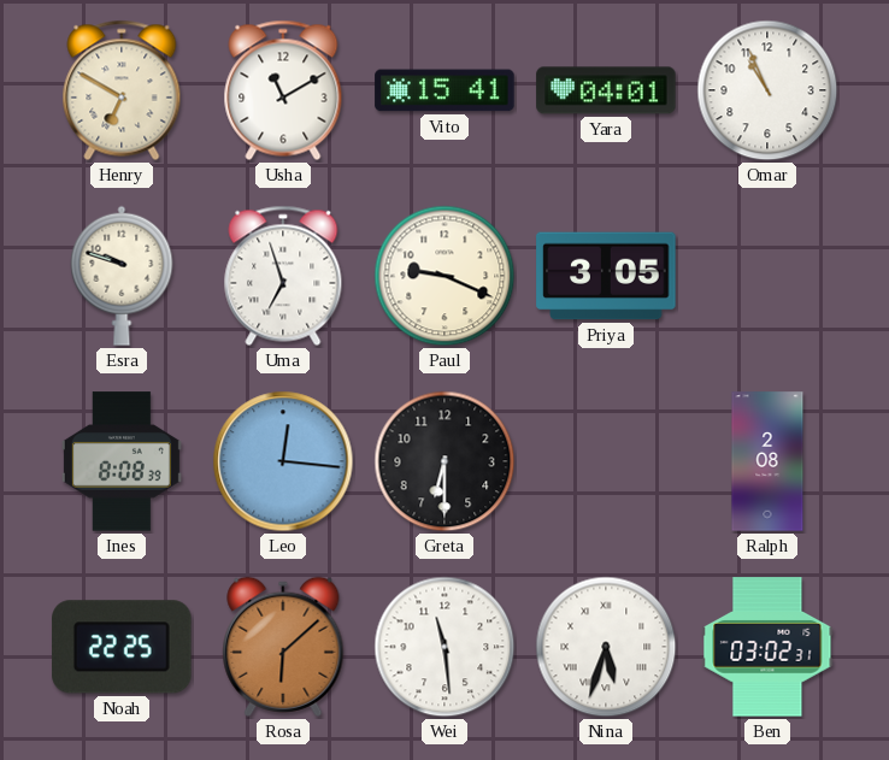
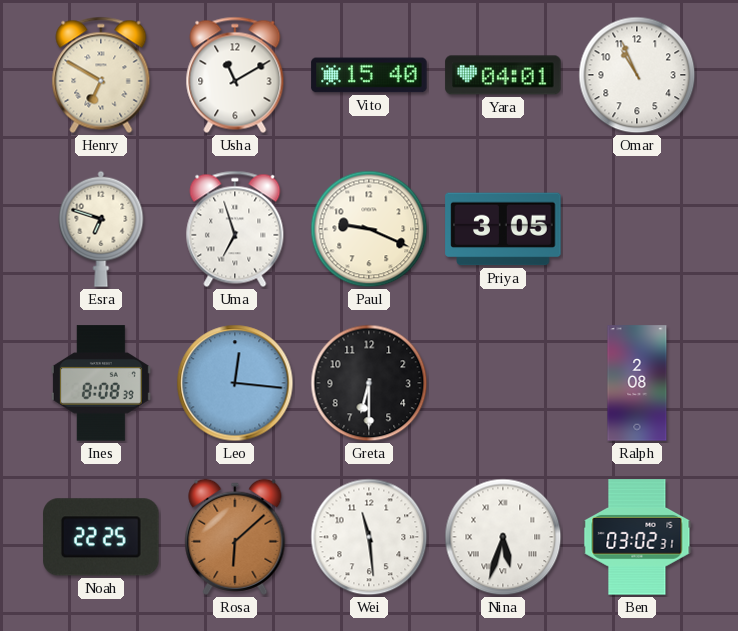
Vito: 15:41 -> 15:40
Esra: 9:48 -> 6:48
